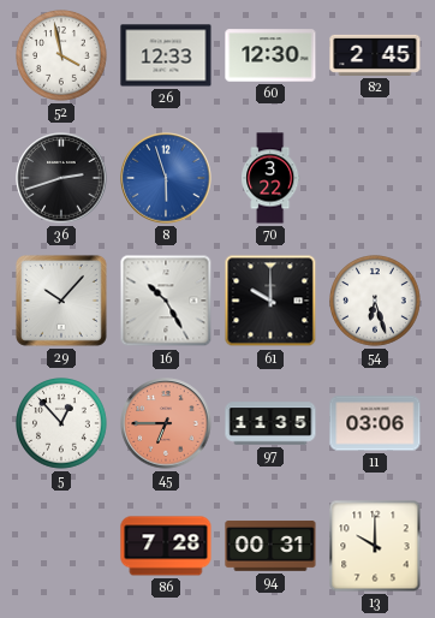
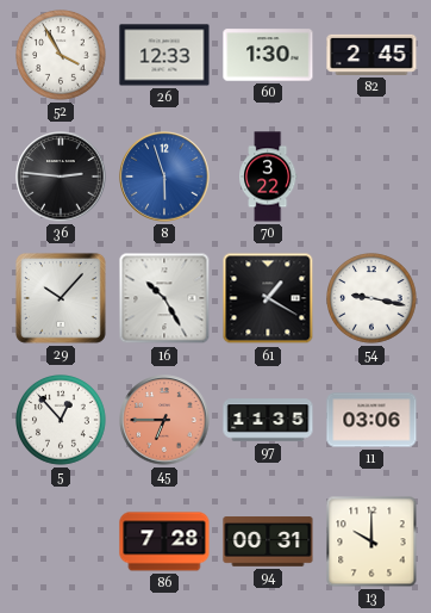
52: 3:58 -> 3:55
60: 12:30 -> 1:30
36: 2:42 -> 2:46
61: 10:00 -> 1:20
54: 6:27 -> 9:17
